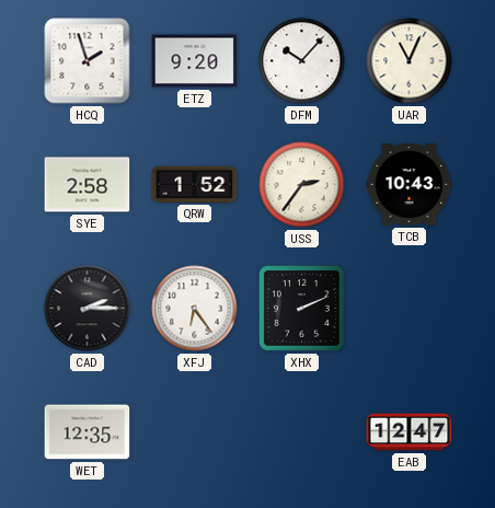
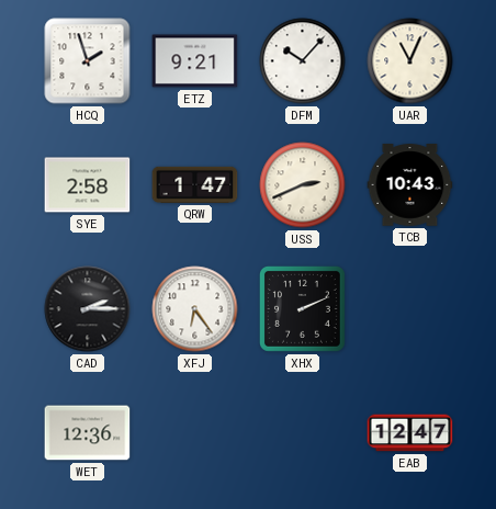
ETZ: 9:20 -> 9:21
QRW: 1:52 -> 1:47
USS: 2:36 -> 2:41
WET: 12:35 -> 12:36
